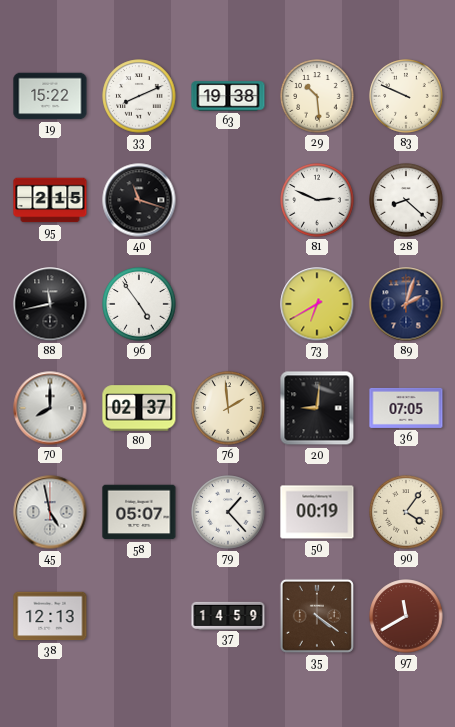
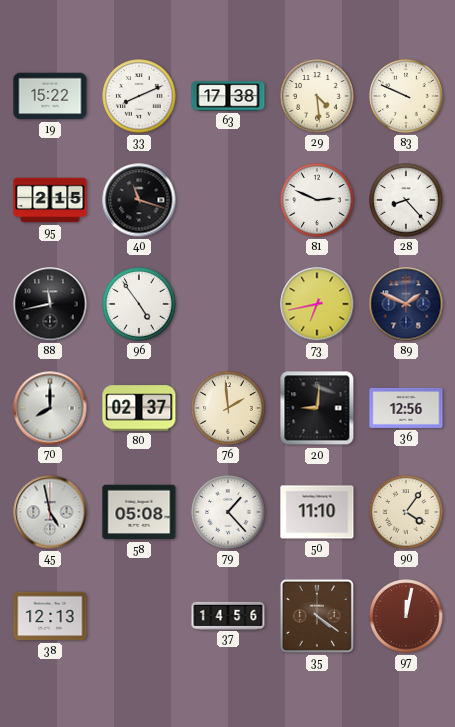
63: 19:38 -> 17:38
29: 10:29 -> 4:29
28: 8:22 -> 8:23
73: 6:40 -> 6:43
89: 2:03 -> 1:49
36: 07:05 -> 12:56
58: 05:07 -> 05:08
50: 00:19 -> 11:10
37: 14:59 -> 14:56
97: 11:40 -> 12:02
